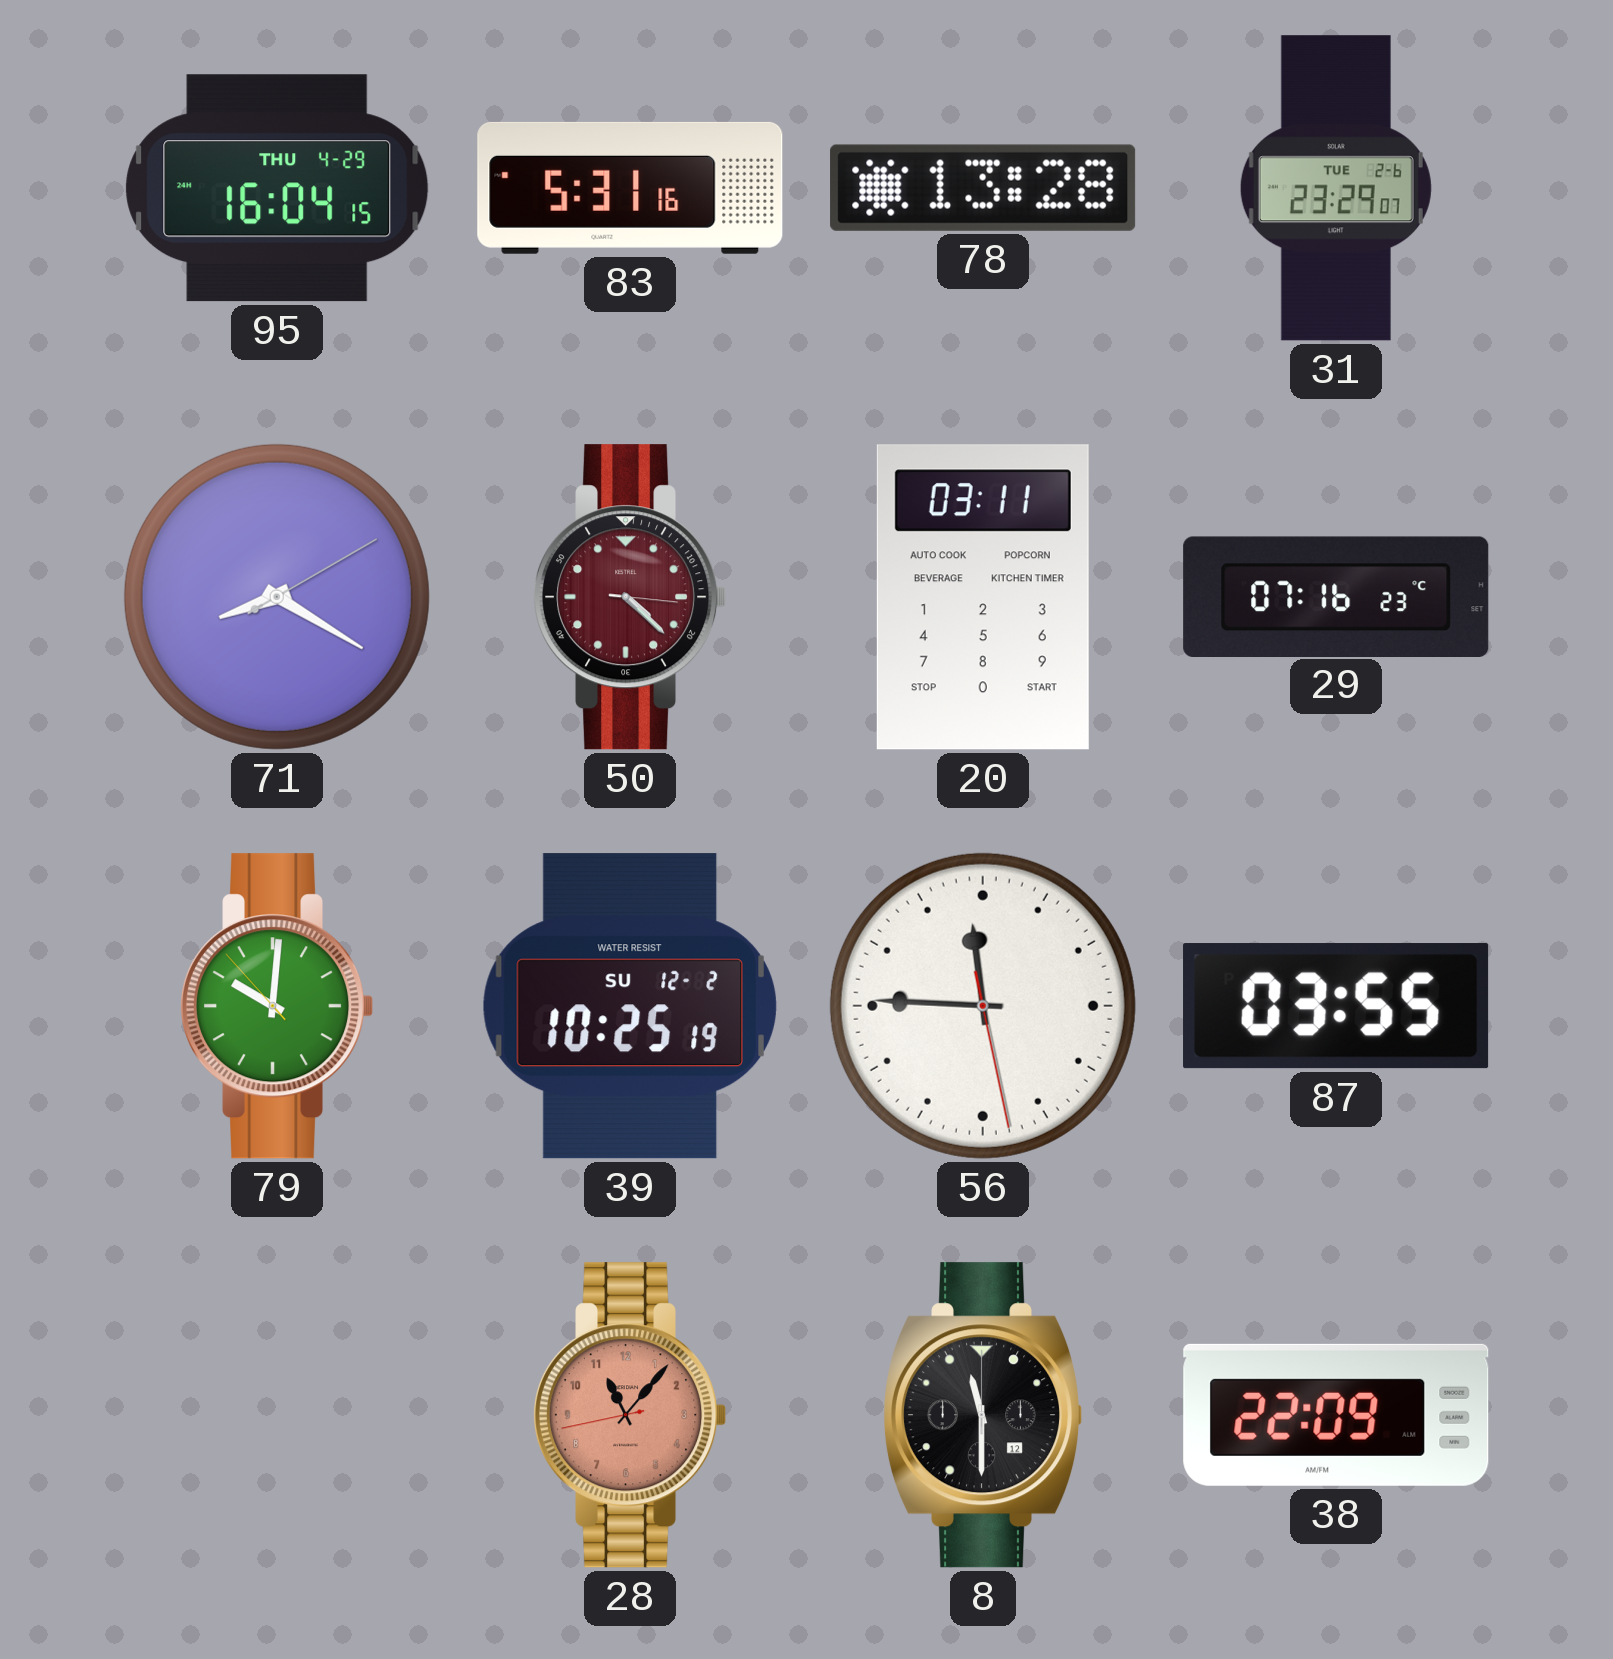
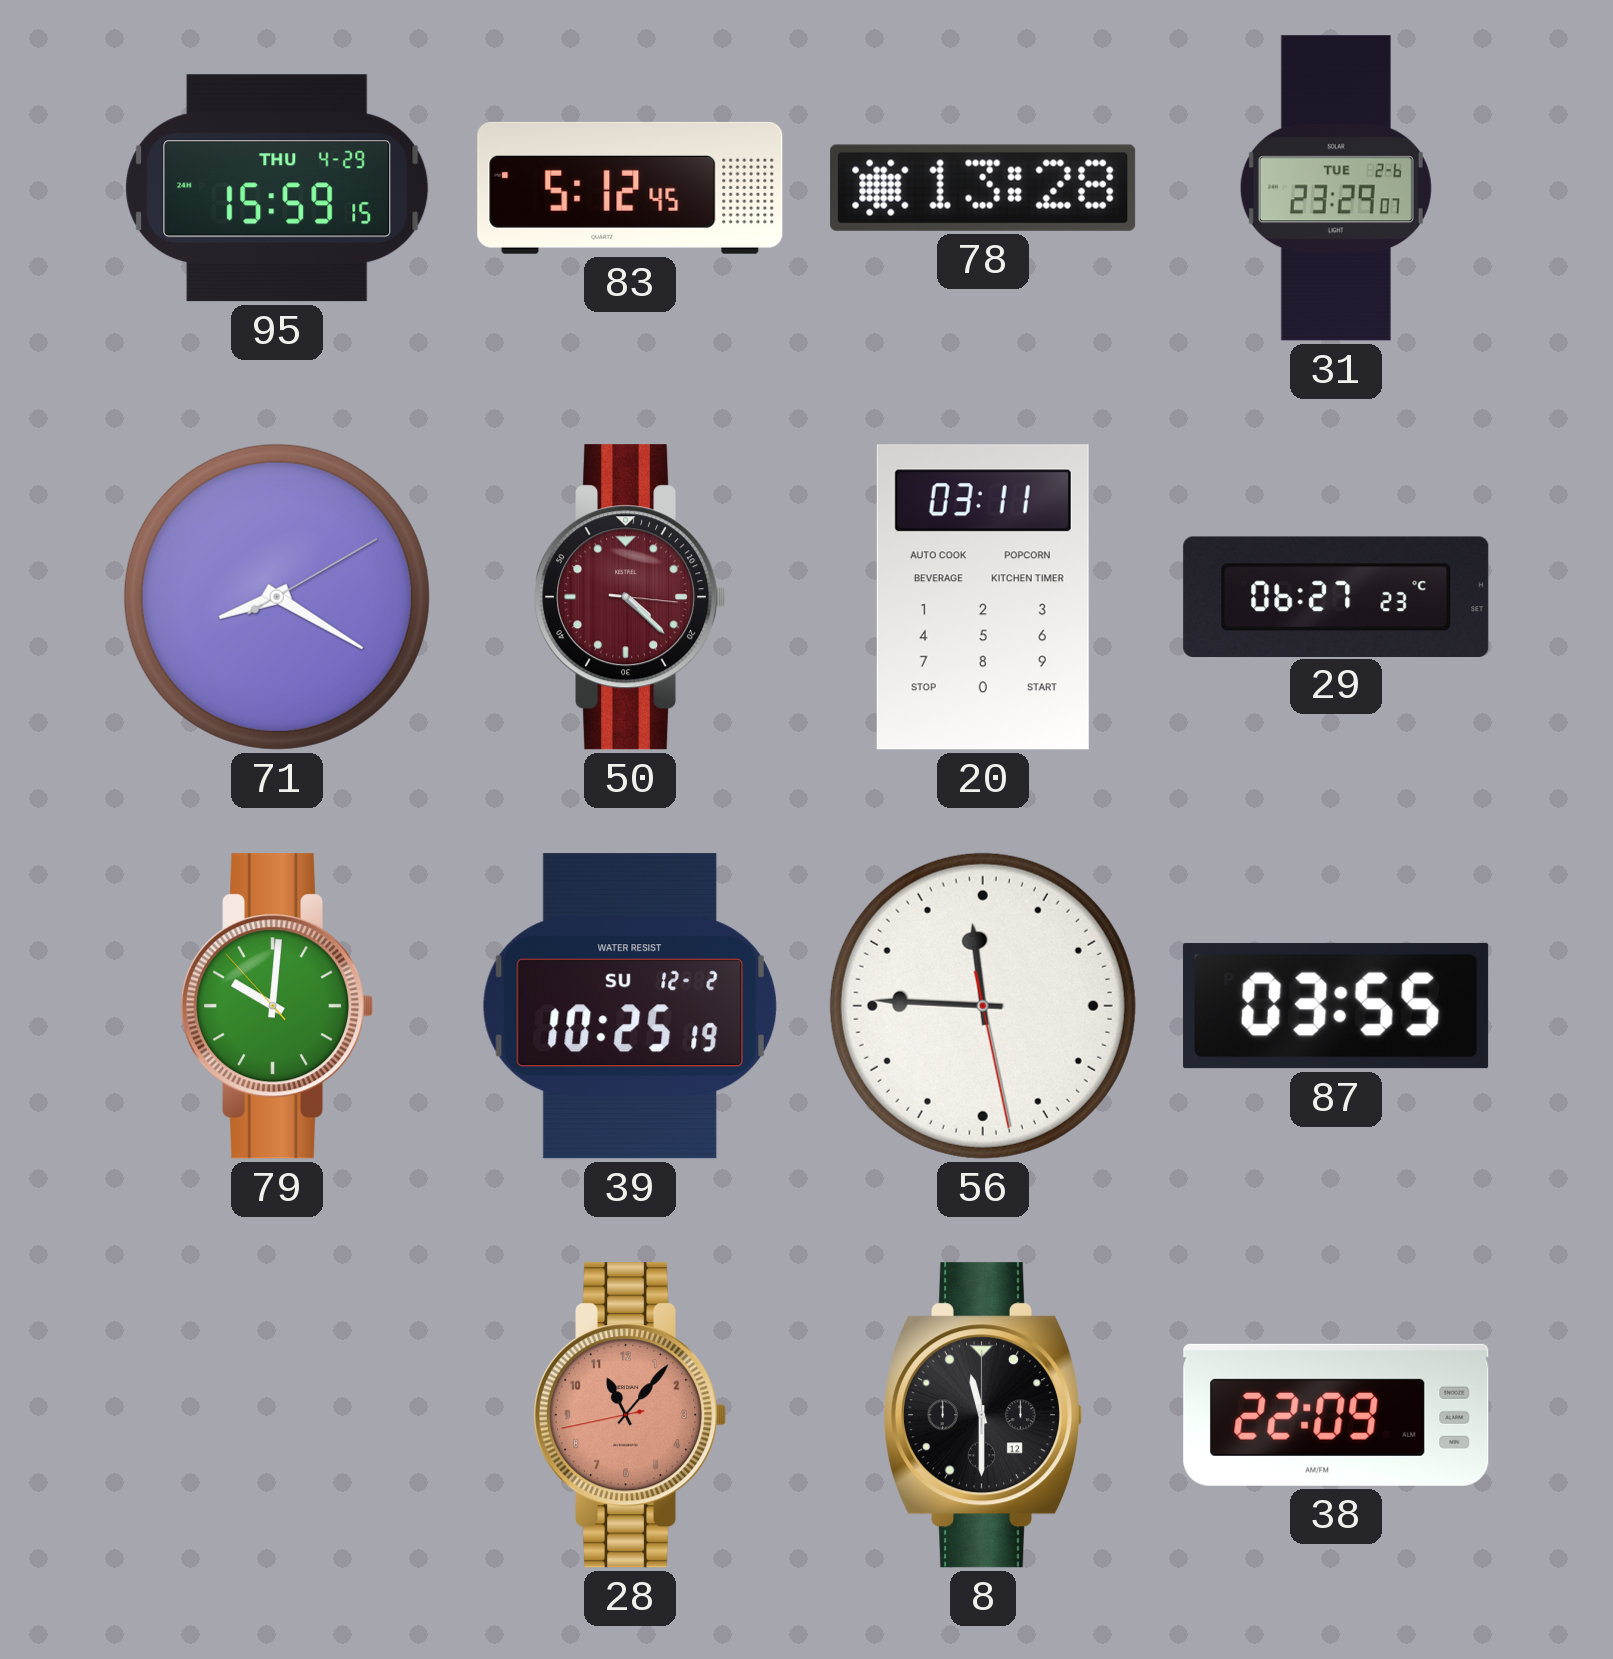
95: 16:04 -> 15:59
83: 5:31 -> 5:12
29: 07:16 -> 06:27
